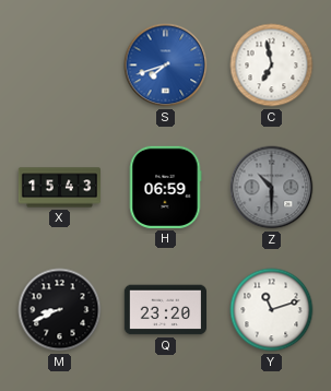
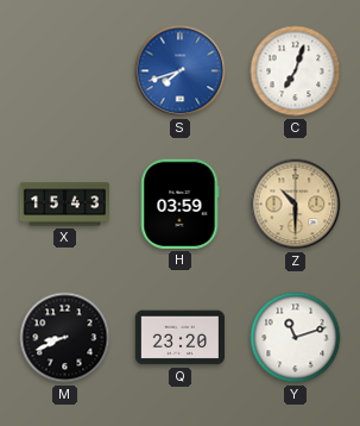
C: 6:58 -> 7:03
H: 06:59 -> 03:59
Z dial: grey -> champagne
